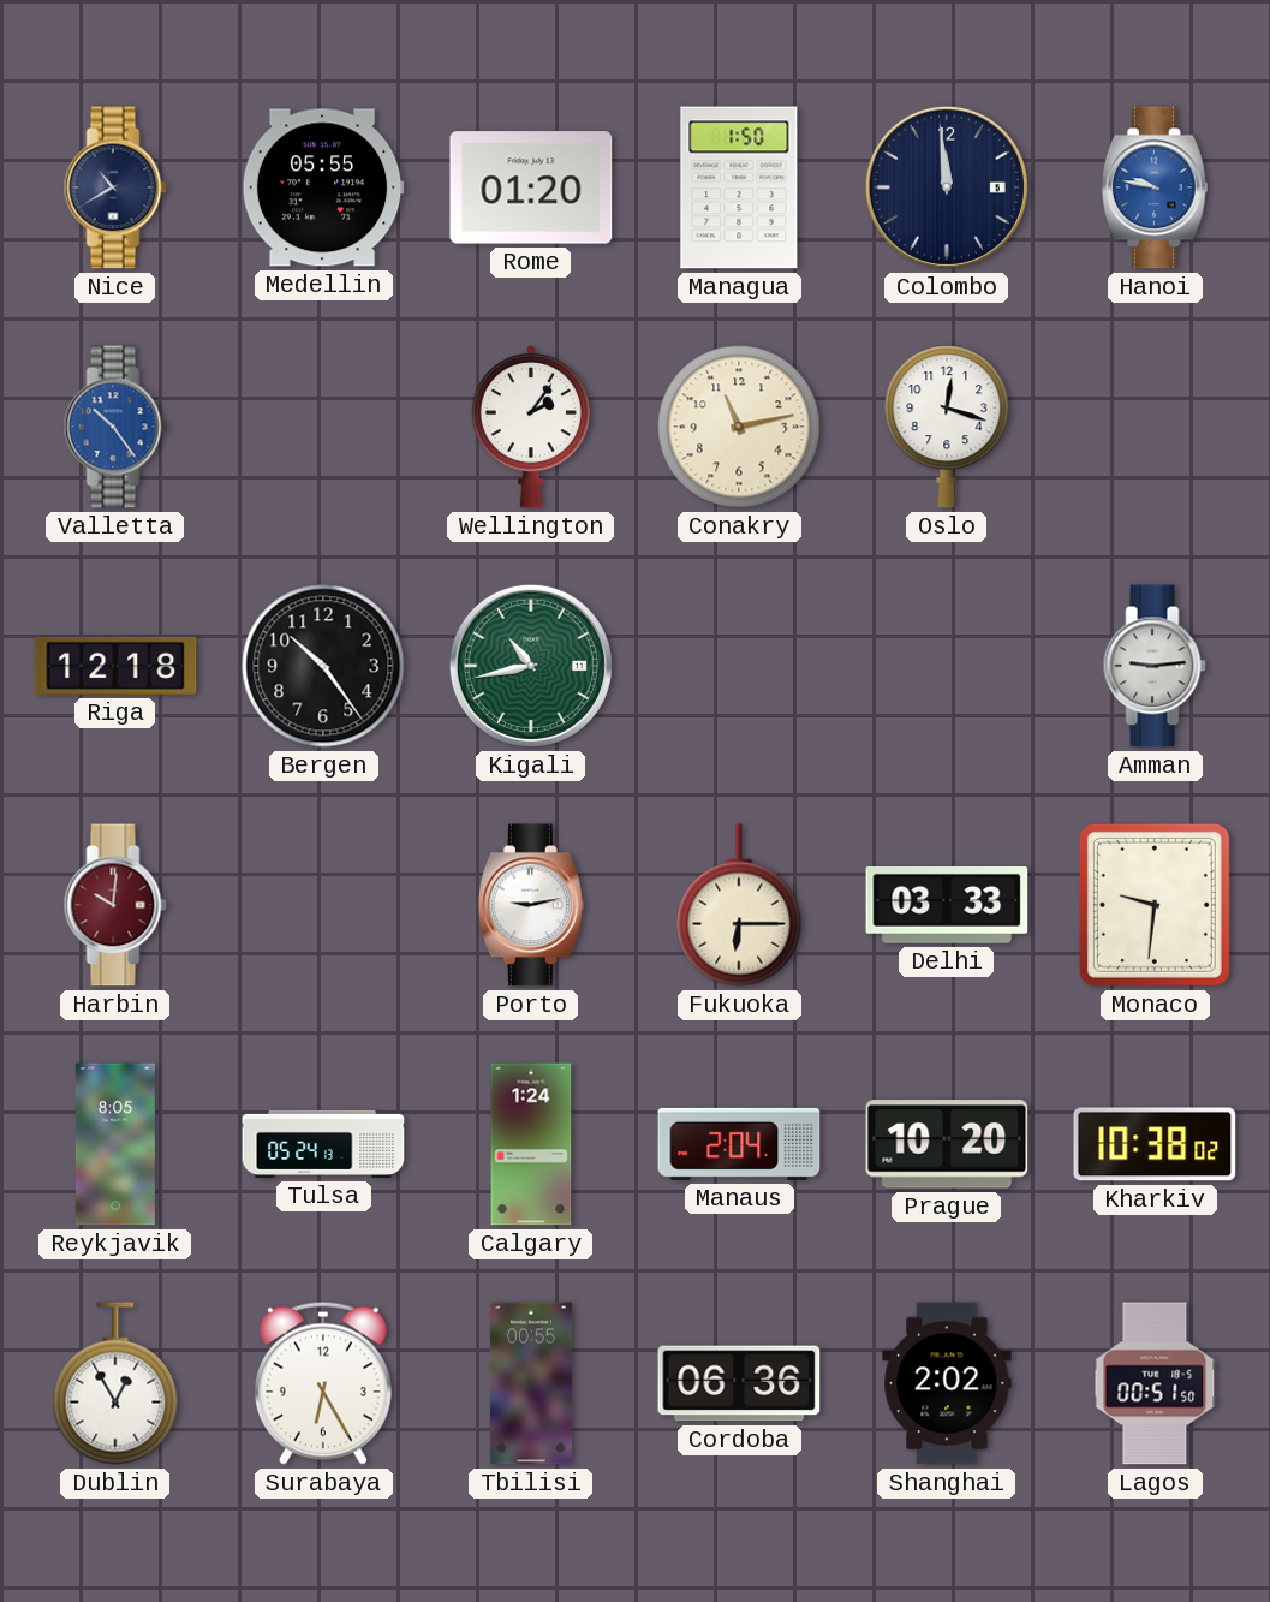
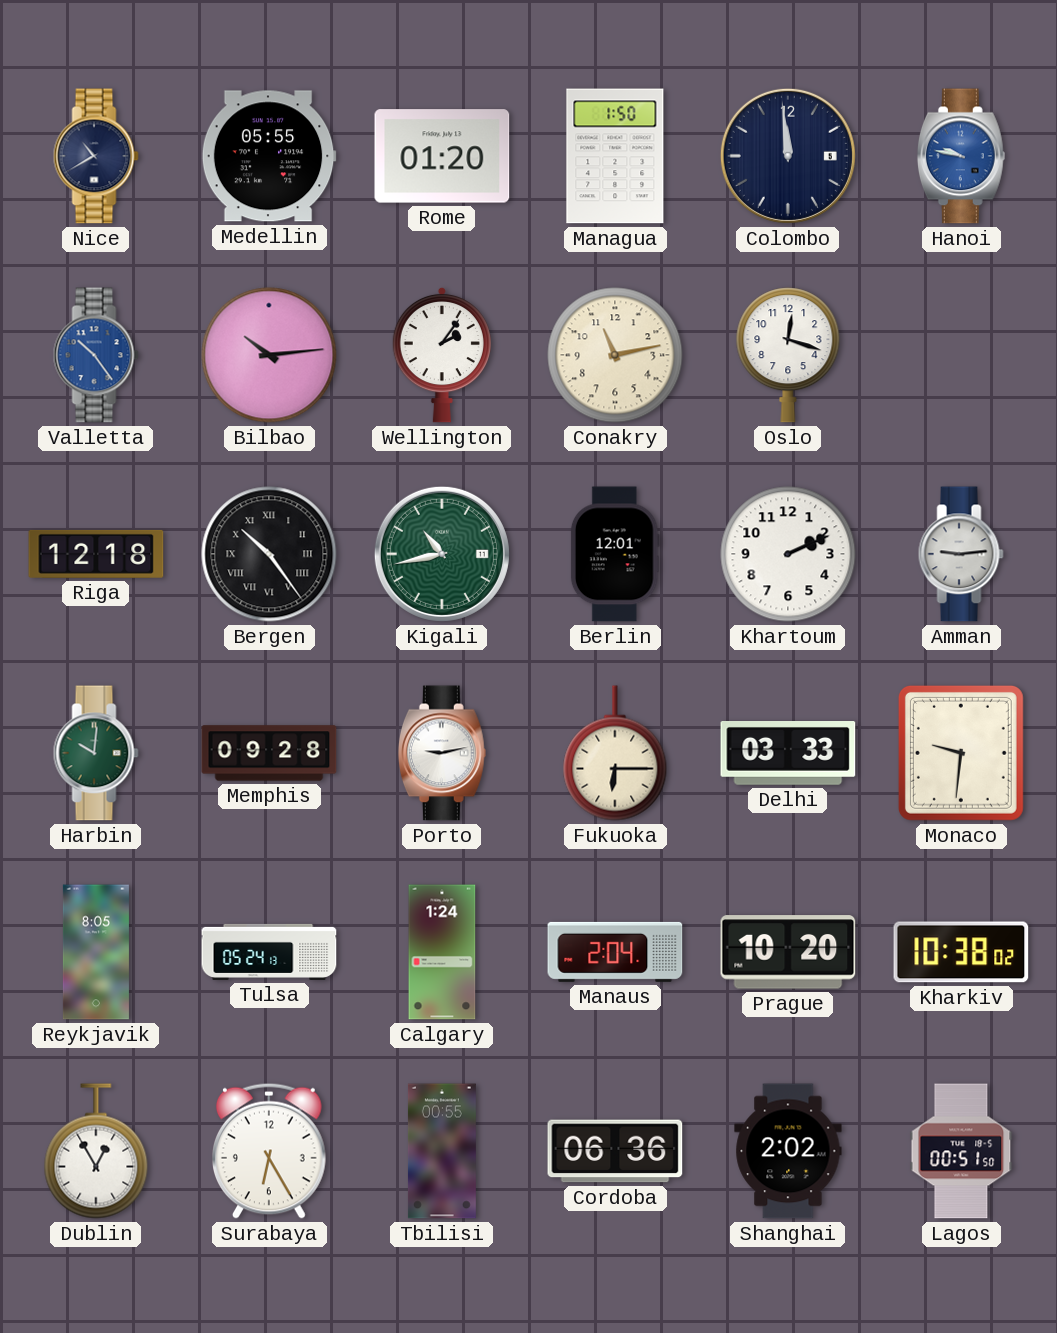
Bilbao: none -> 10:14
Bergen numerals: Arabic -> Roman
Berlin: none -> 12:01
Khartoum: none -> 2:11
Harbin dial: burgundy -> green
Memphis: none -> 09:28
